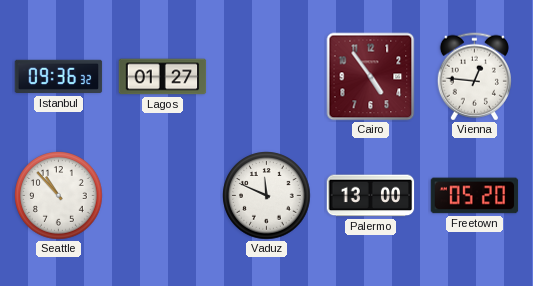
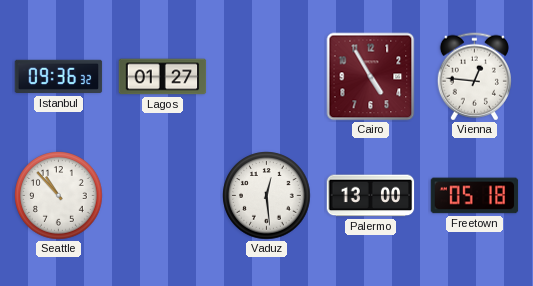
Cairo: 4:54 -> 4:55
Vaduz: 11:49 -> 12:29
Freetown: 05:20 -> 05:18
